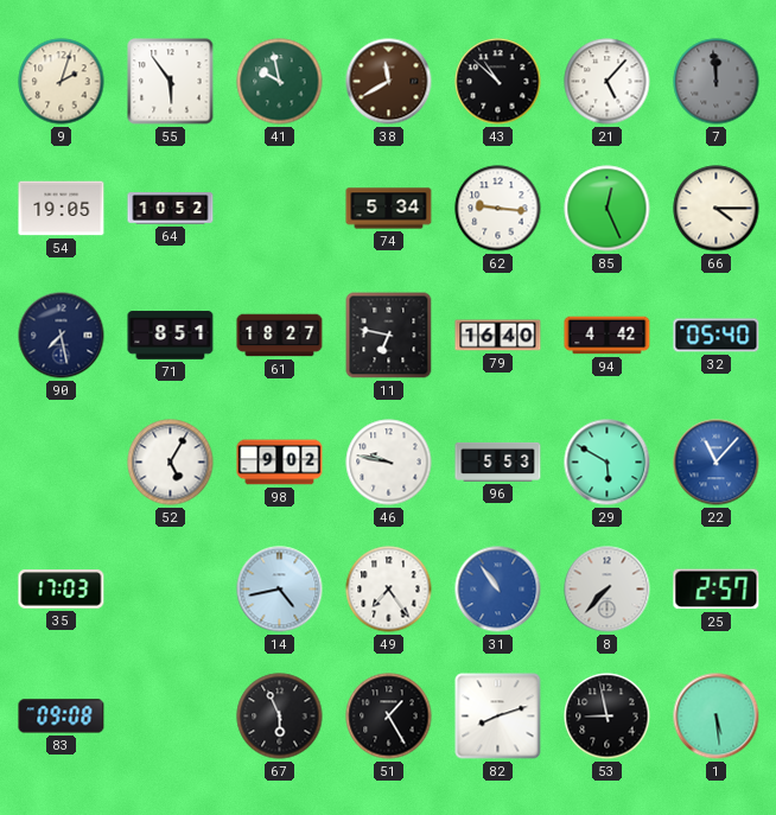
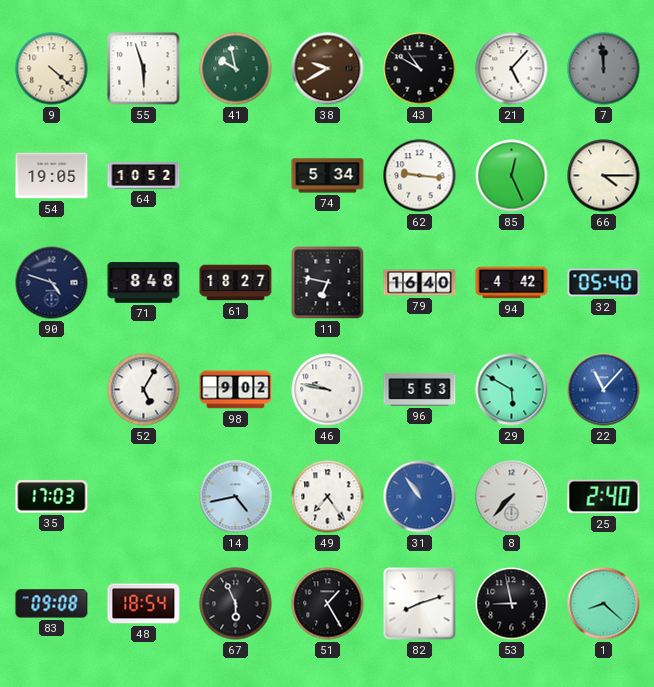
9: 2:03 -> 4:22
55: 5:54 -> 5:57
38: 11:40 -> 9:40
43: 10:52 -> 10:50
90: 7:28 -> 4:48
71: 8:51 -> 8:48
25: 2:57 -> 2:40
48: none -> 18:54
1: 5:29 -> 8:22
